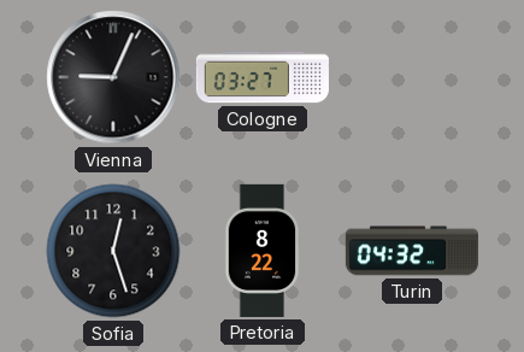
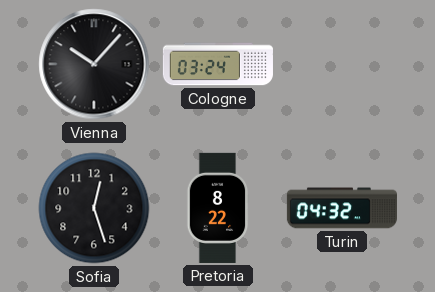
Vienna: 9:04 -> 10:07
Cologne: 03:27 -> 03:24
